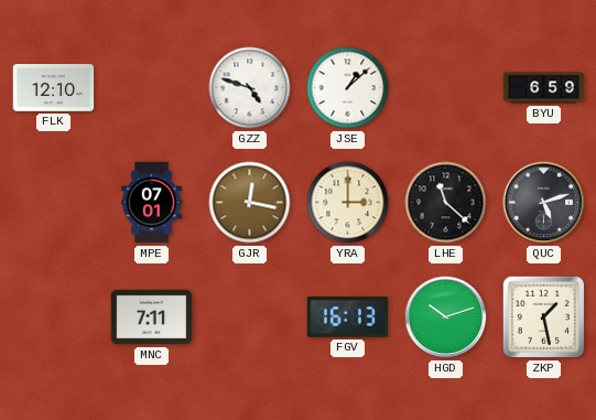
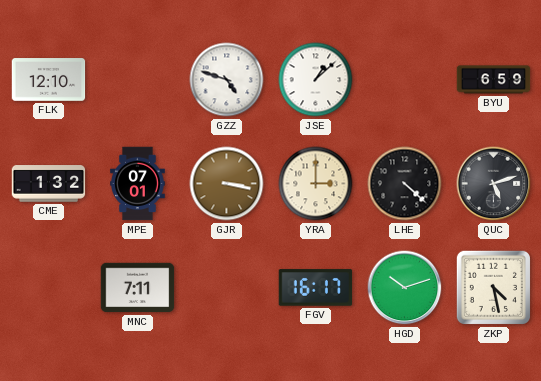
CME: none -> 1:32
GJR: 12:17 -> 3:17
LHE: 11:22 -> 4:22
FGV: 16:13 -> 16:17
ZKP: 1:28 -> 4:28
